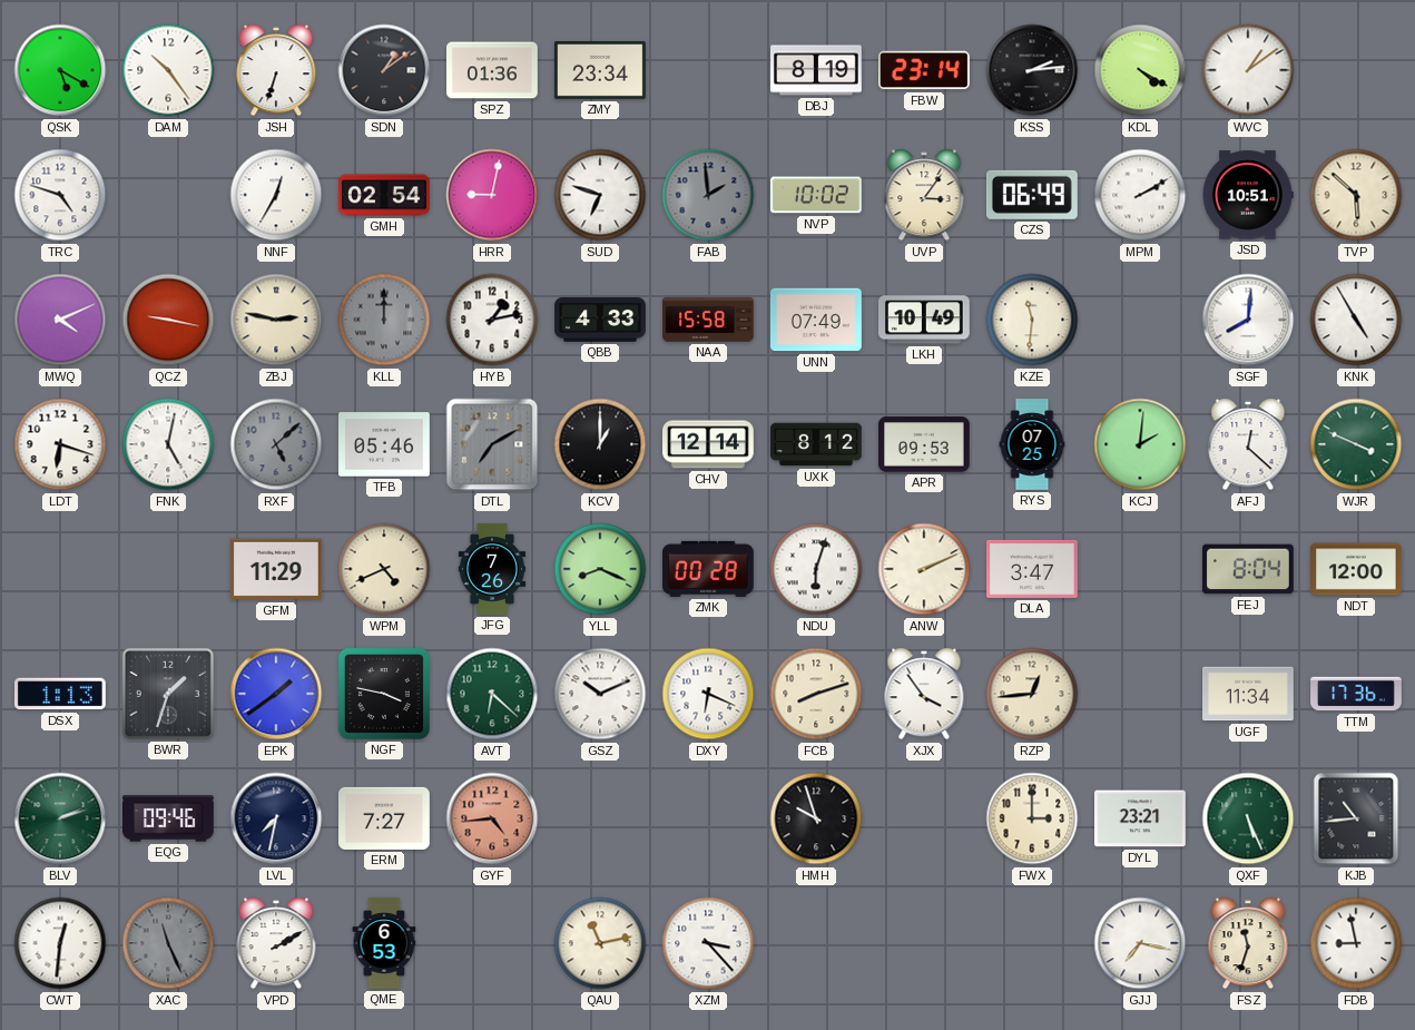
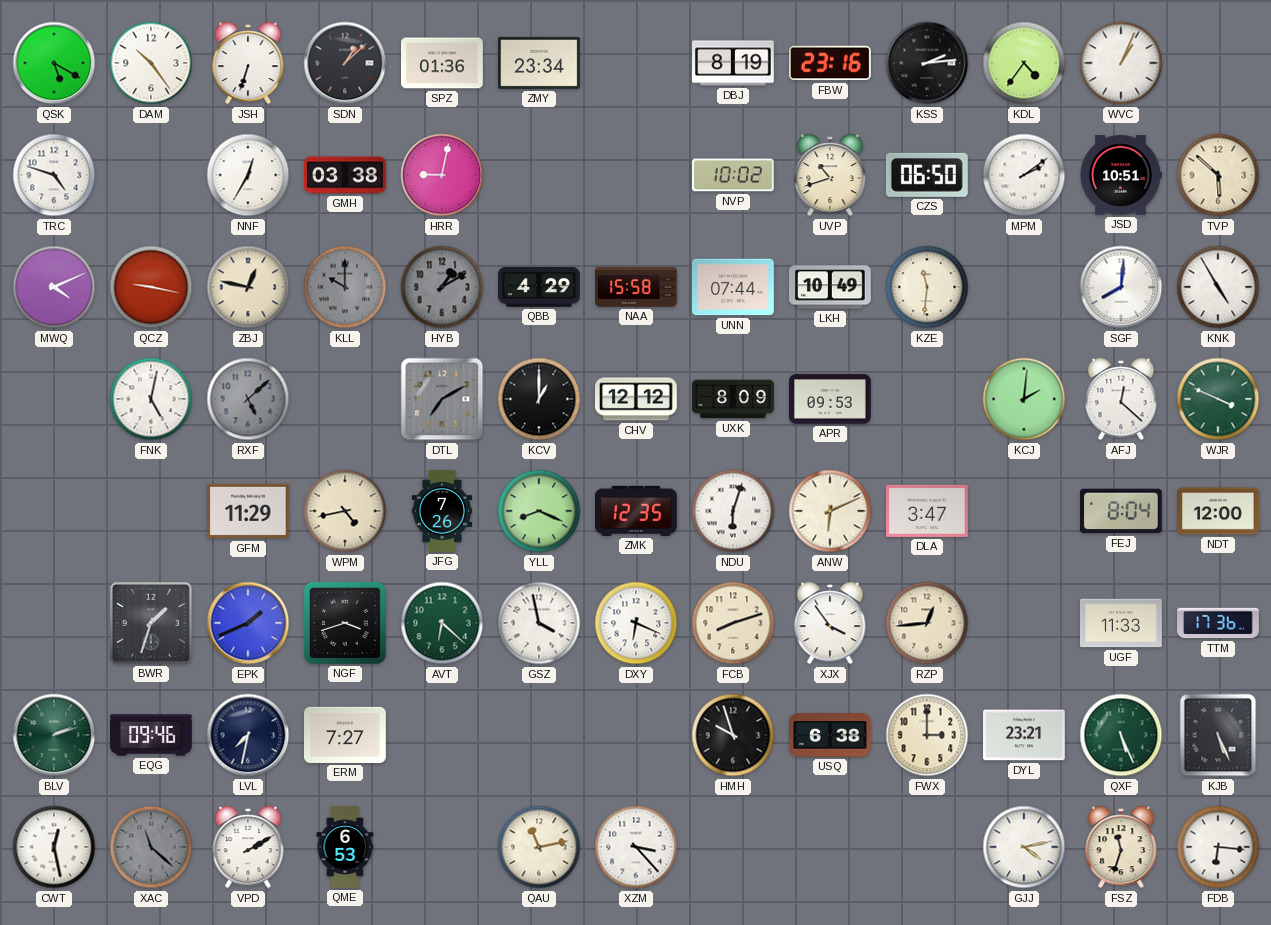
SDN: 1:09 -> 1:08
FBW: 23:14 -> 23:16
KDL: 4:20 -> 4:36
WVC: 1:09 -> 1:04
GMH: 02:54 -> 03:38
SUD: 6:48 -> none
FAB: 1:59 -> none
UVP: 3:06 -> 10:42
CZS: 06:49 -> 06:50
MPM: 2:10 -> 2:09
ZBJ: 2:47 -> 12:47
KLL: 12:00 -> 10:00
HYB: 1:13 -> 1:10
HYB dial: white -> grey
QBB: 4:33 -> 4:29
UNN: 07:49 -> 07:44
LDT: 6:18 -> none
TFB: 05:46 -> none
CHV: 12:14 -> 12:12
UXK: 8:12 -> 8:09
RYS: 07:25 -> none
WPM: 4:41 -> 4:43
ZMK: 00:28 -> 12:35
ANW: 2:11 -> 6:11
DSX: 1:13 -> none
EPK: 1:39 -> 1:41
NGF: 3:47 -> 3:42
GSZ: 10:11 -> 3:58
UGF: 11:34 -> 11:33
GYF: 4:44 -> none
USQ: none -> 6:38
KJB: 10:44 -> 5:26
CWT: 12:31 -> 12:28
XAC: 11:26 -> 11:22
GJJ: 7:17 -> 4:13
FDB: 8:58 -> 6:16
